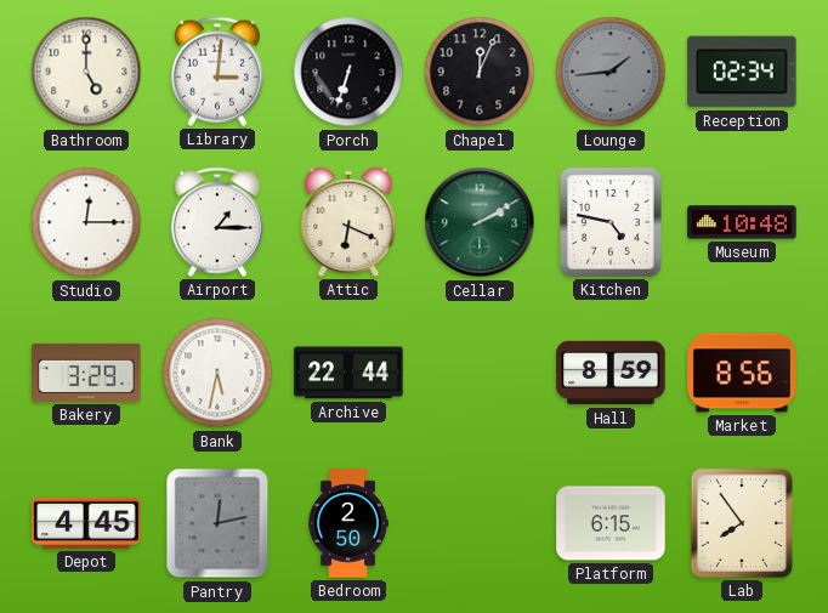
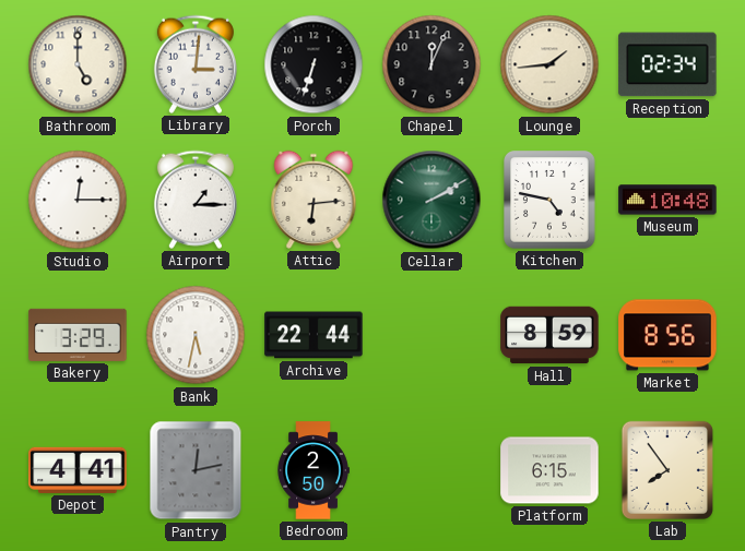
Lounge dial: grey -> cream
Attic: 6:19 -> 6:14
Depot: 4:45 -> 4:41
